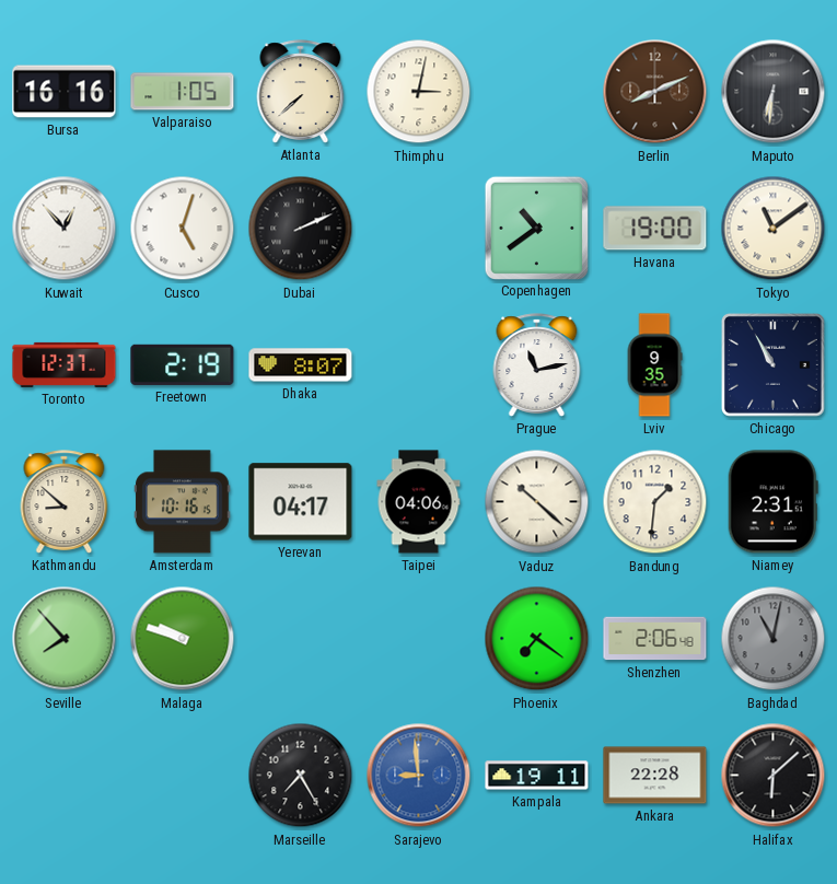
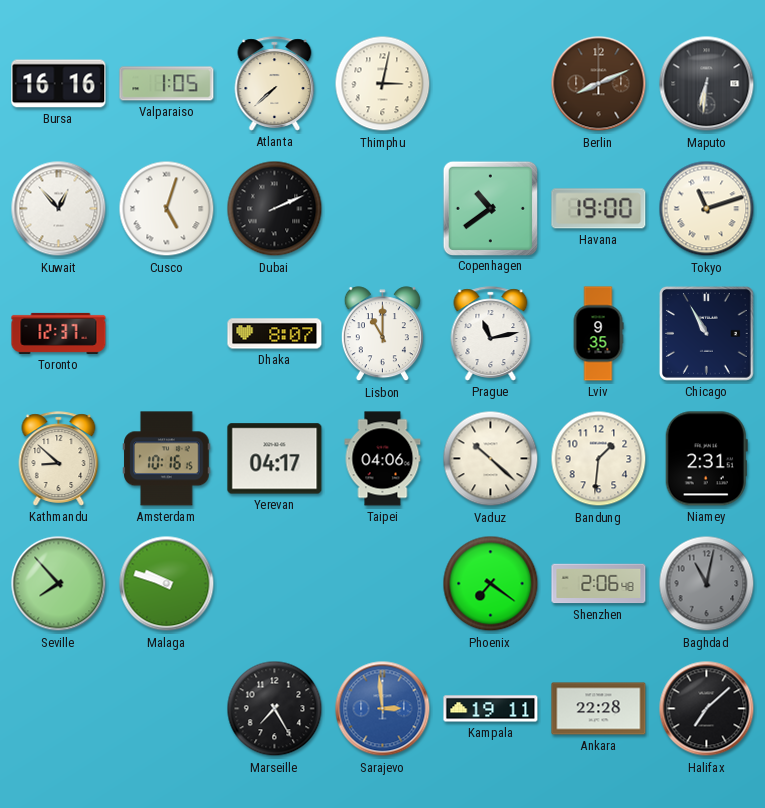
Tokyo: 11:09 -> 11:12
Freetown: 2:19 -> none
Lisbon: none -> 11:00
Sarajevo: 8:59 -> 2:59
Halifax: 6:08 -> 7:08
